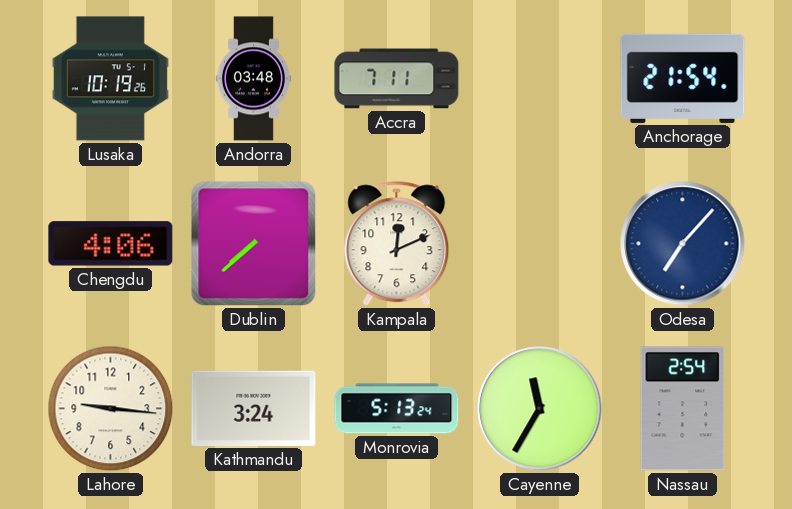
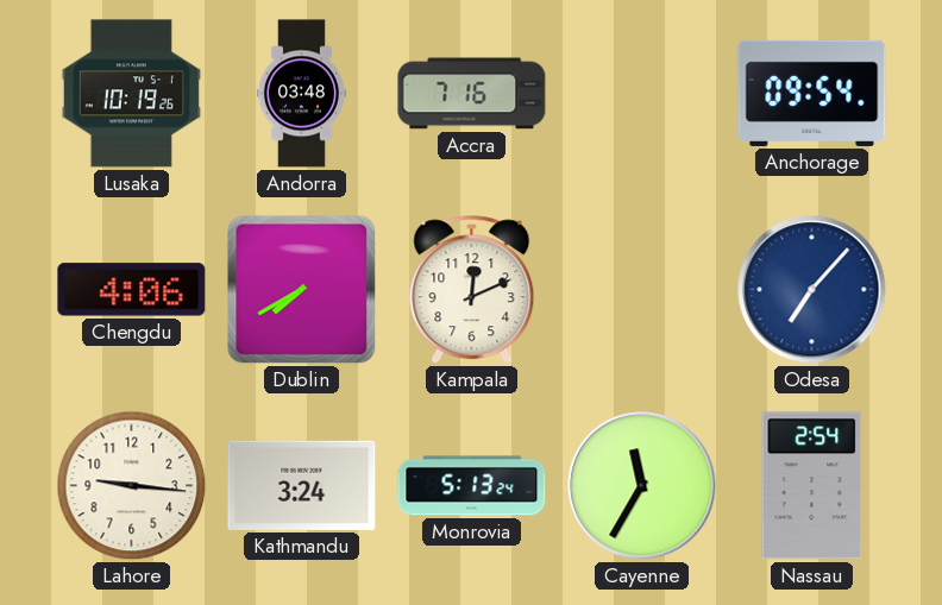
Accra: 7:11 -> 7:16
Anchorage: 21:54 -> 09:54
Dublin: 7:38 -> 7:40
